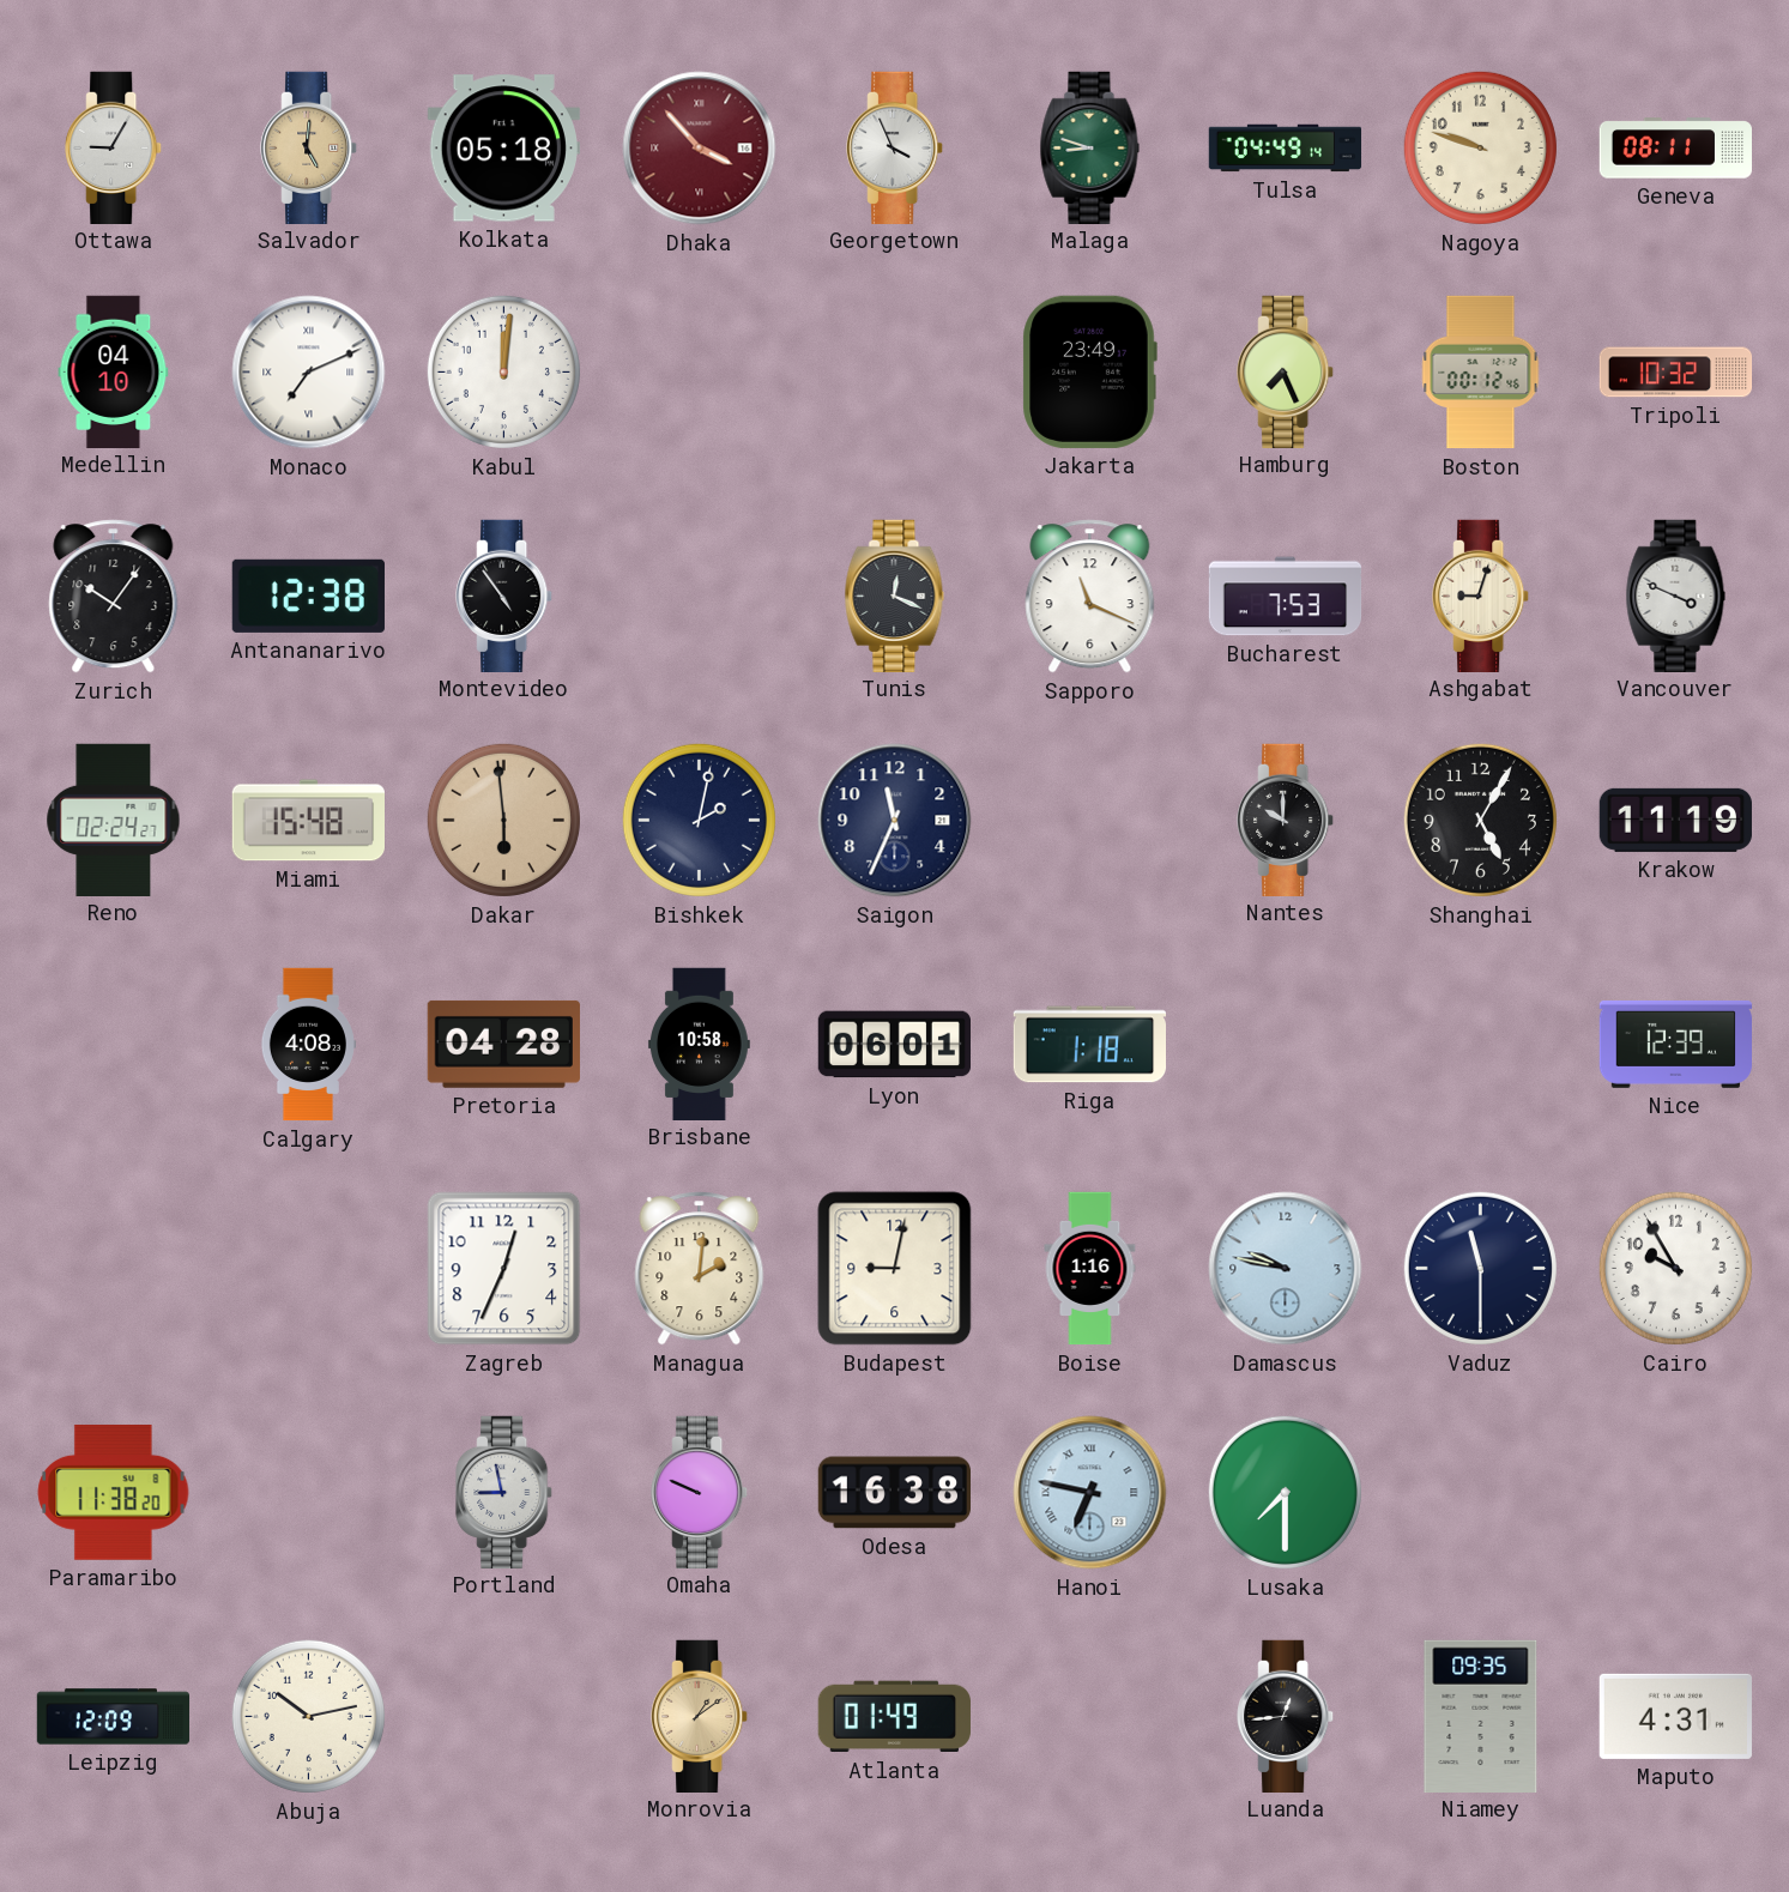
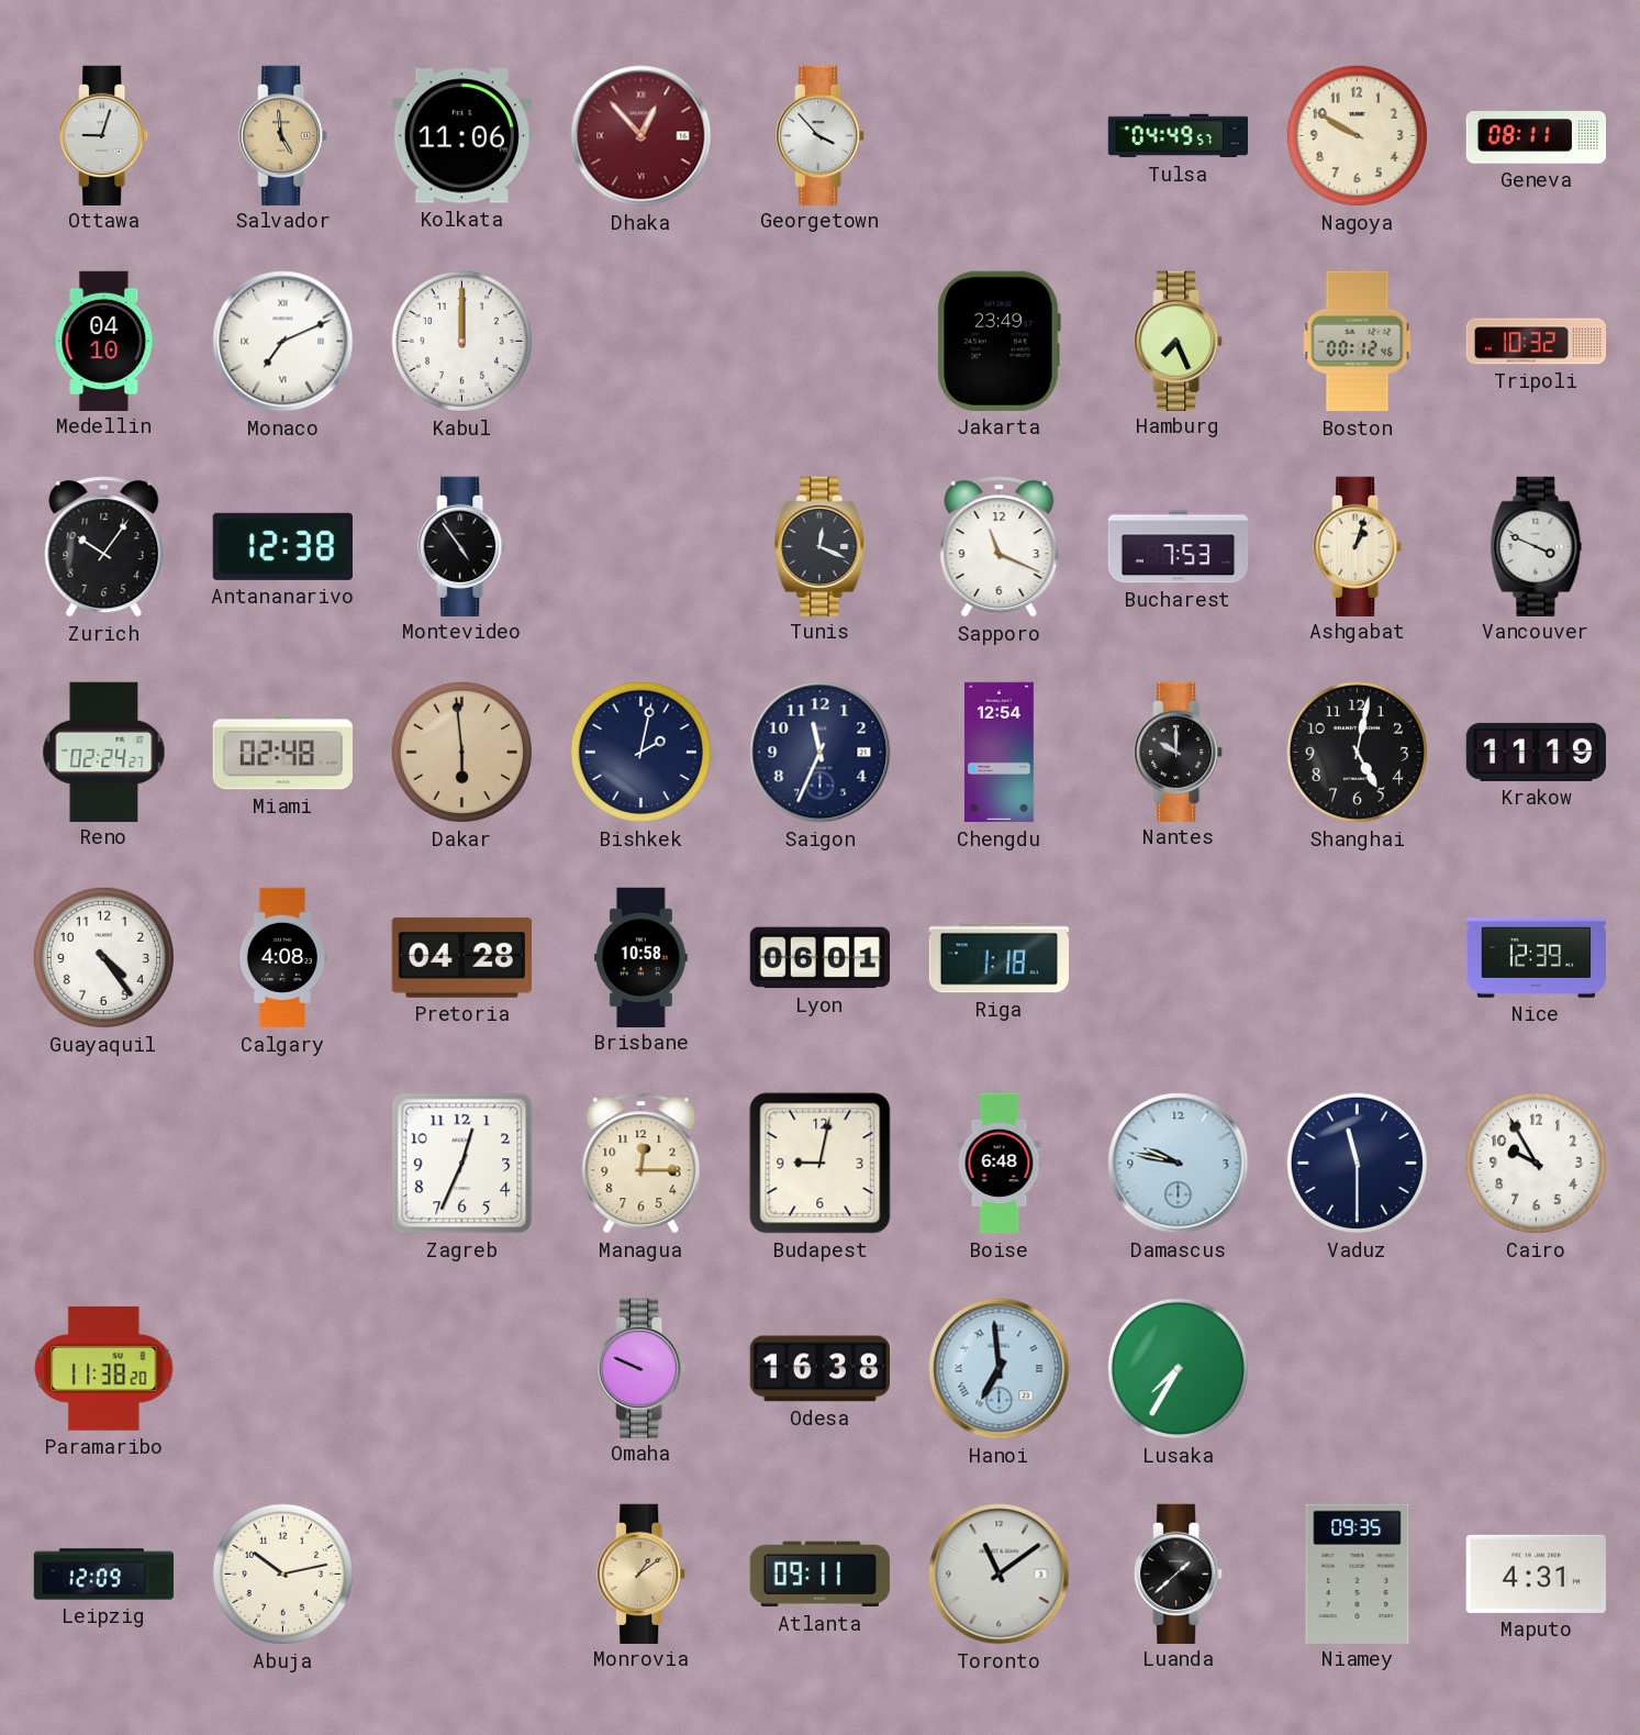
Ottawa: 9:05 -> 9:03
Salvador: 5:01 -> 4:59
Kolkata: 05:18 -> 11:06
Dhaka: 3:53 -> 12:53
Georgetown: 3:56 -> 3:53
Malaga: 8:48 -> none
Tulsa: 04:49:14 -> 04:49:57
Nagoya: 9:48 -> 9:50
Kabul: 12:01 -> 12:00
Ashgabat: 9:03 -> 1:03
Miami: 15:48 -> 02:48
Chengdu: none -> 12:54
Shanghai: 5:05 -> 5:02
Guayaquil: none -> 4:24
Managua: 2:01 -> 12:15
Boise: 1:16 -> 6:48
Portland: 8:58 -> none
Hanoi: 6:47 -> 6:59
Lusaka: 7:30 -> 7:35
Atlanta: 01:49 -> 09:11
Toronto: none -> 11:09
Luanda: 12:44 -> 1:38
